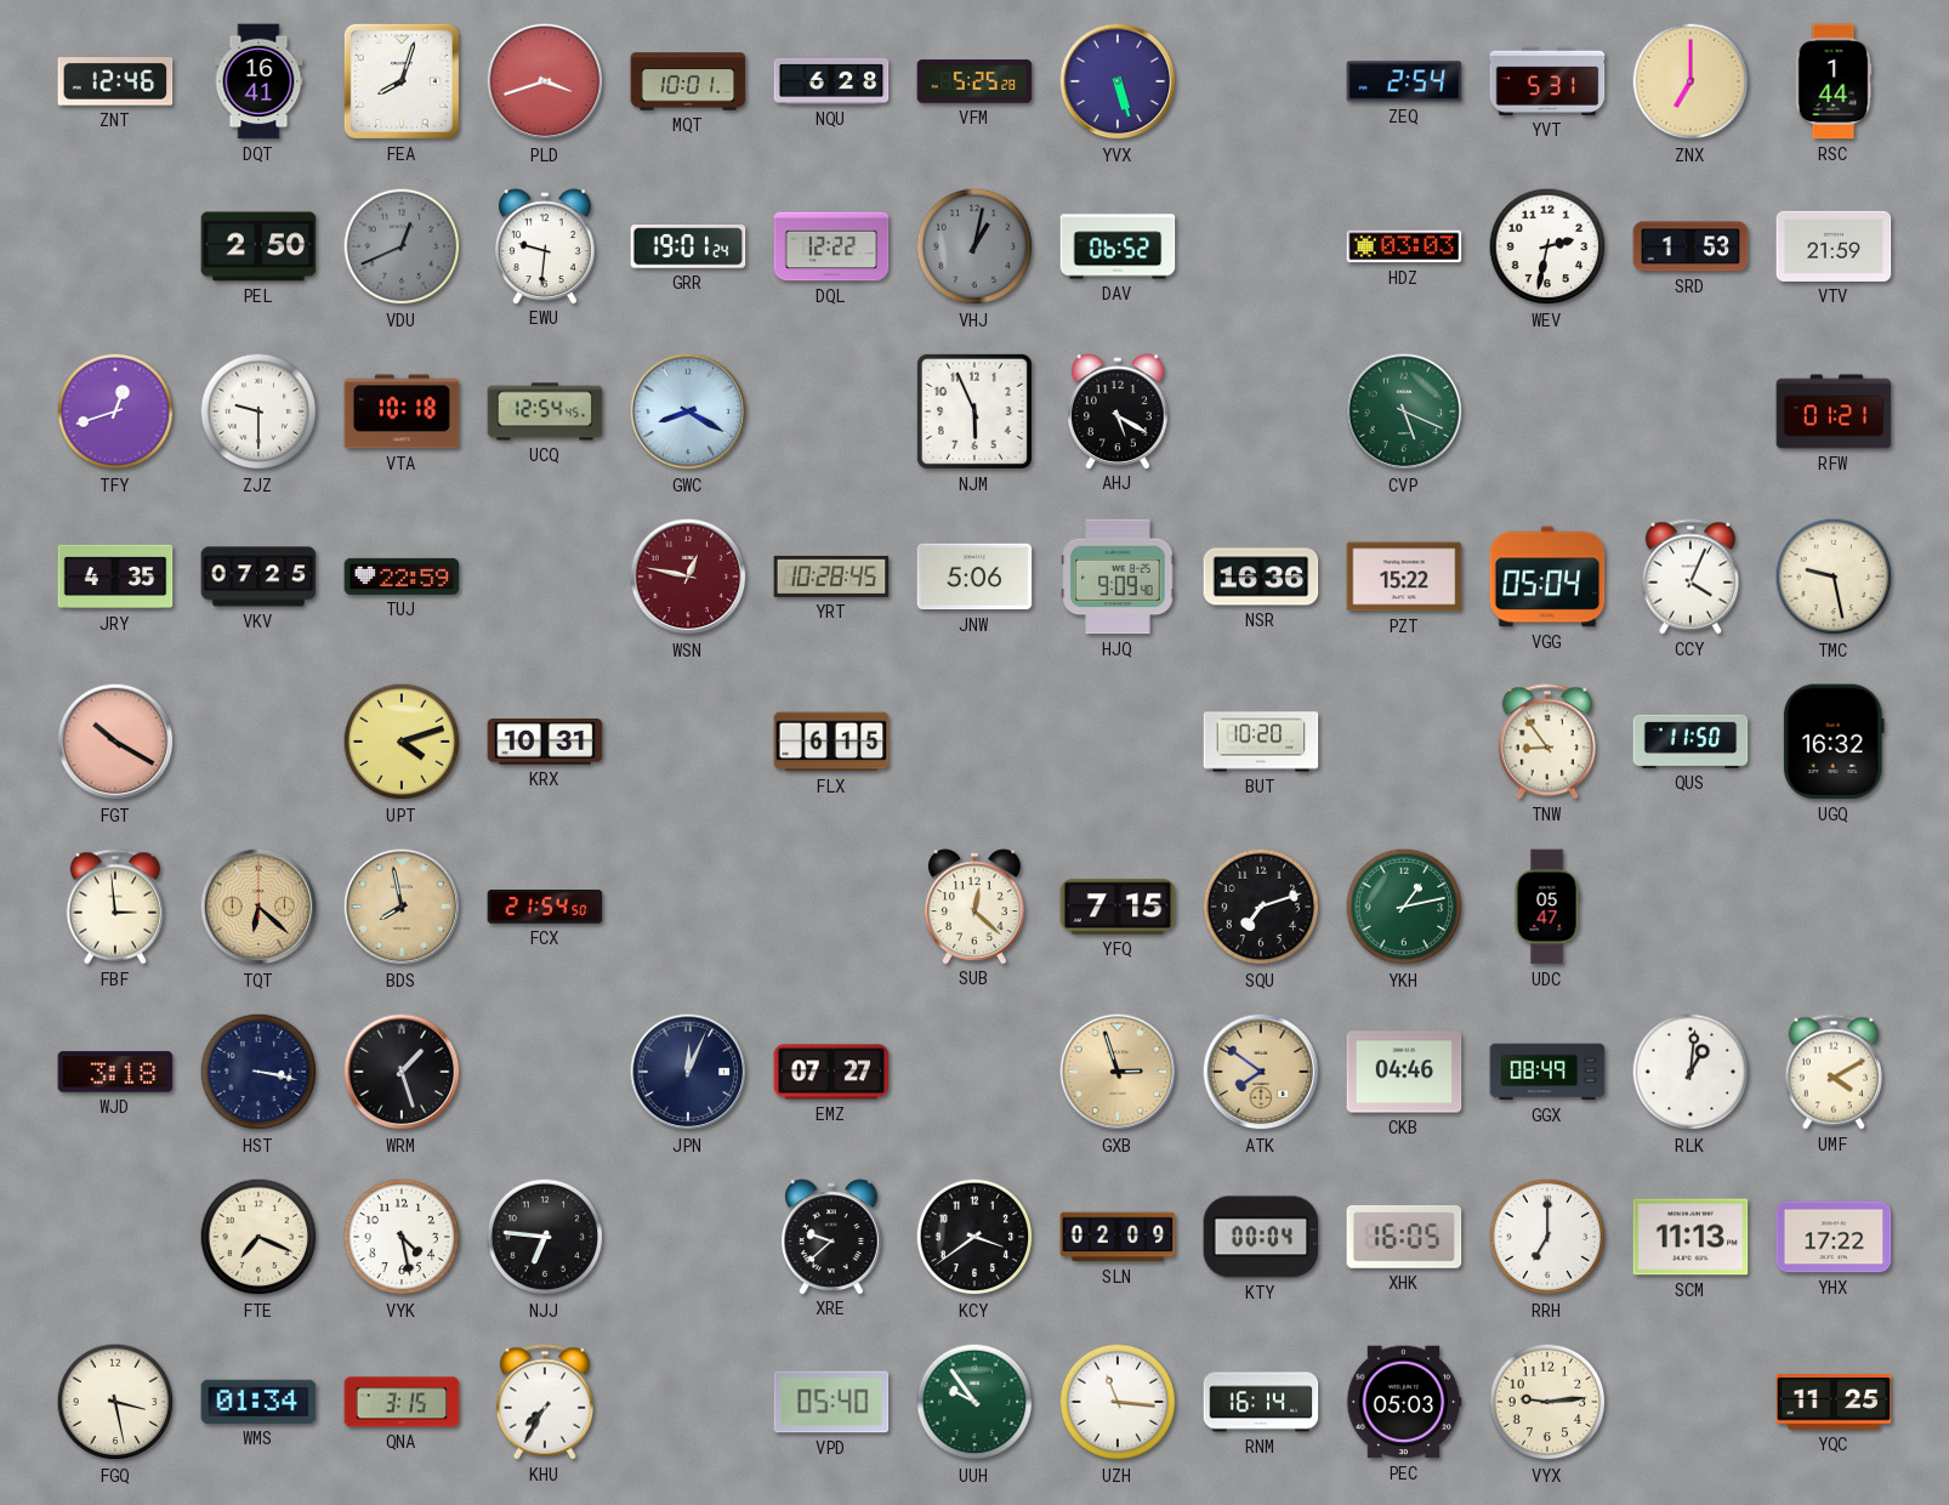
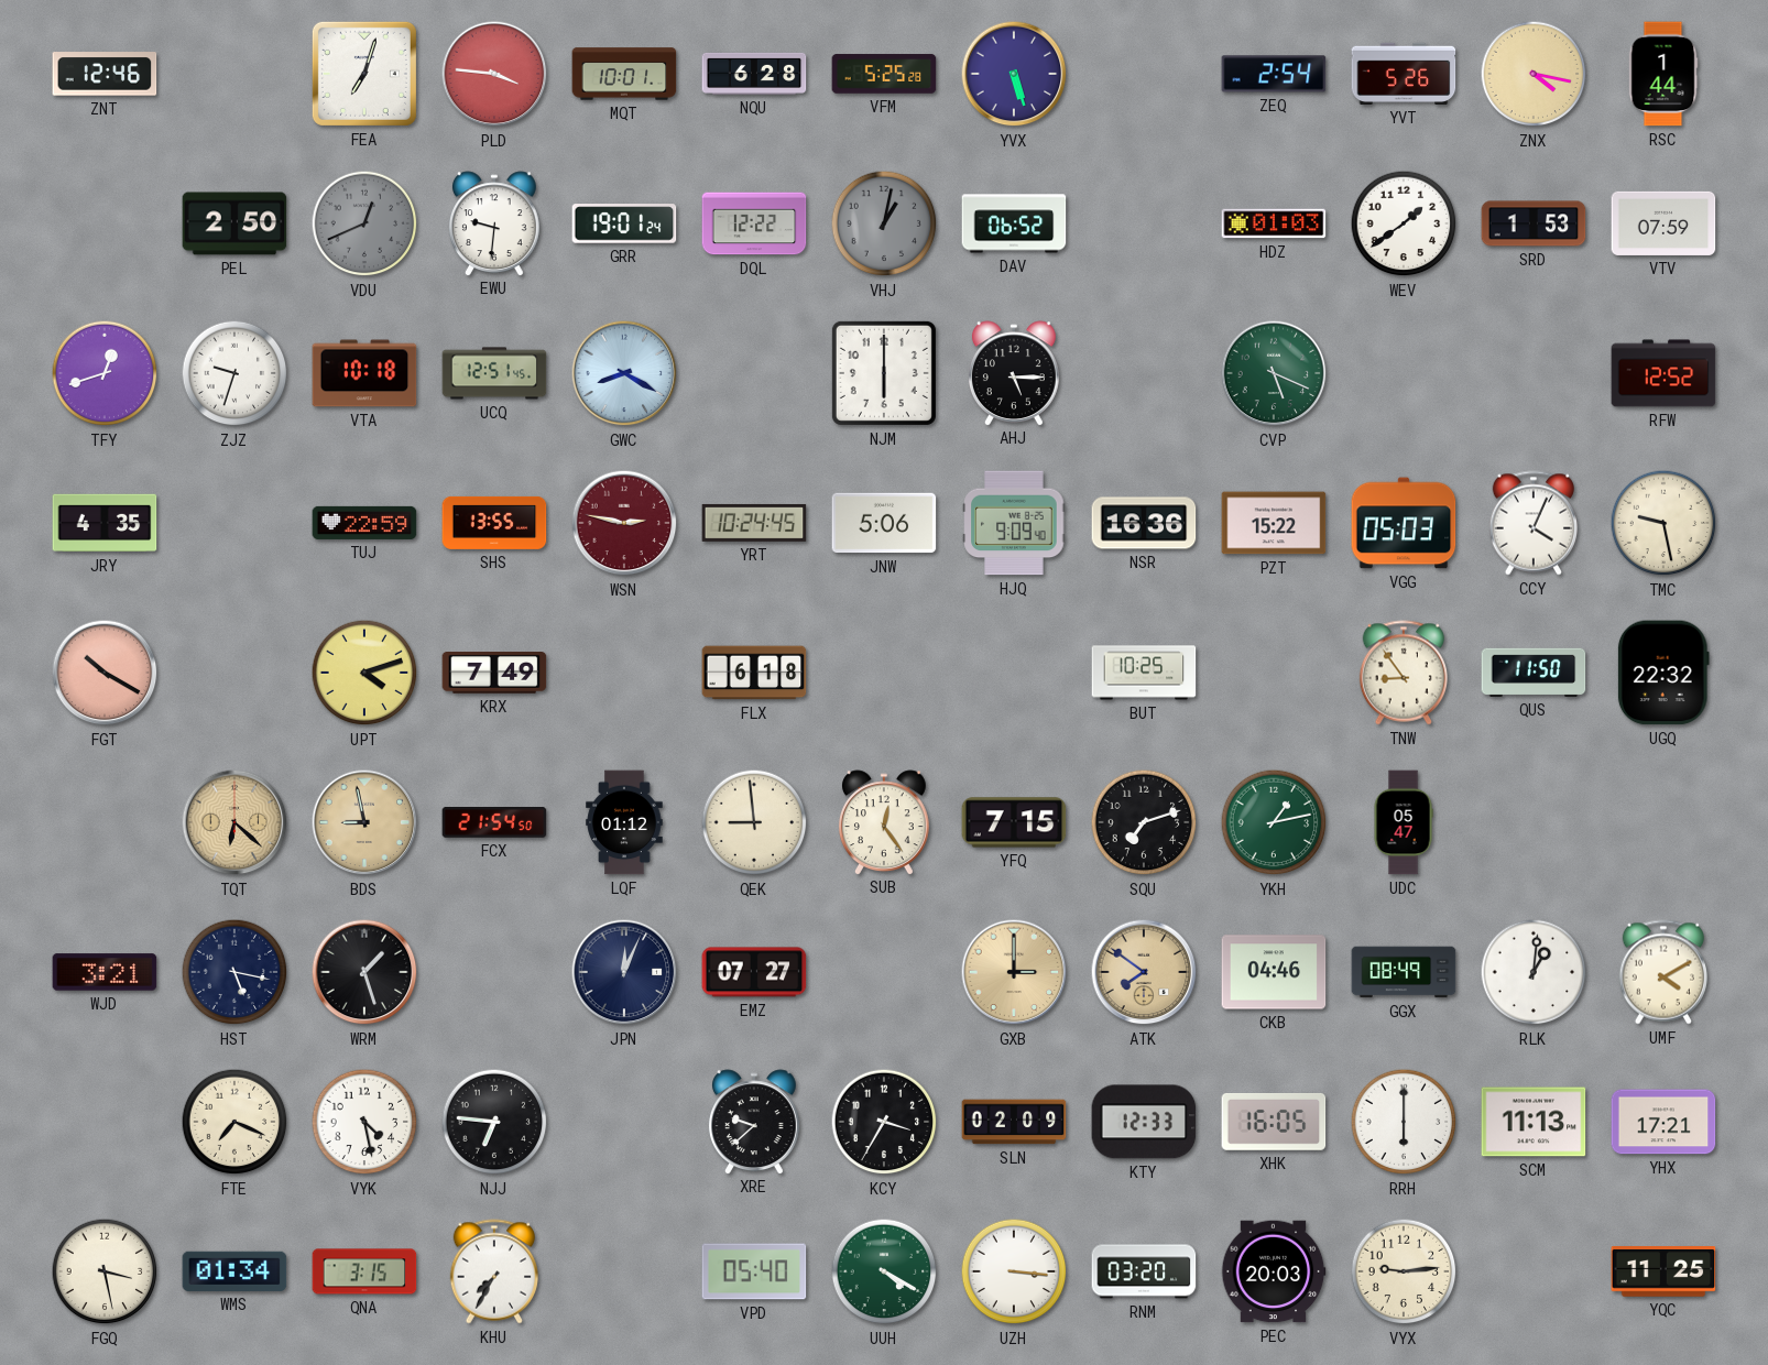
DQT: 16:41 -> none
FEA: 8:03 -> 7:03
PLD: 3:42 -> 3:46
YVT: 5:31 -> 5:26
ZNX: 7:00 -> 4:17
HDZ: 03:03 -> 01:03
WEV: 2:32 -> 1:39
VTV: 21:59 -> 07:59
ZJZ: 9:30 -> 9:33
UCQ: 12:54 -> 12:51
NJM: 5:56 -> 6:00
AHJ: 5:20 -> 5:15
RFW: 01:21 -> 12:52
VKV: 07:25 -> none
SHS: none -> 13:55
WSN: 12:47 -> 2:47
YRT: 10:28 -> 10:24
VGG: 05:04 -> 05:03
KRX: 10:31 -> 7:49
FLX: 6:15 -> 6:18
BUT: 10:20 -> 10:25
UGQ: 16:32 -> 22:32
FBF: 2:59 -> none
BDS: 7:58 -> 8:58
LQF: none -> 01:12
QEK: none -> 8:59
SUB: 12:22 -> 12:24
WJD: 3:18 -> 3:21
HST: 3:17 -> 5:17
GXB: 2:57 -> 3:00
KCY: 3:39 -> 3:35
KTY: 00:04 -> 12:33
RRH: 7:00 -> 6:00
YHX: 17:22 -> 17:21
UUH: 9:54 -> 4:20
UZH: 11:16 -> 3:16
RNM: 16:14 -> 03:20
PEC: 05:03 -> 20:03
